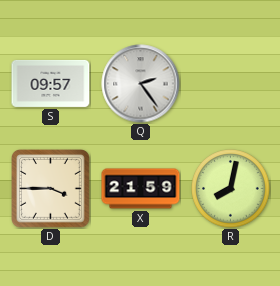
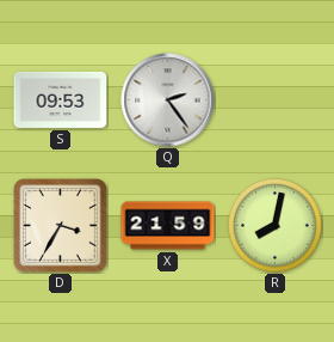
S: 09:57 -> 09:53
D: 3:45 -> 3:35
